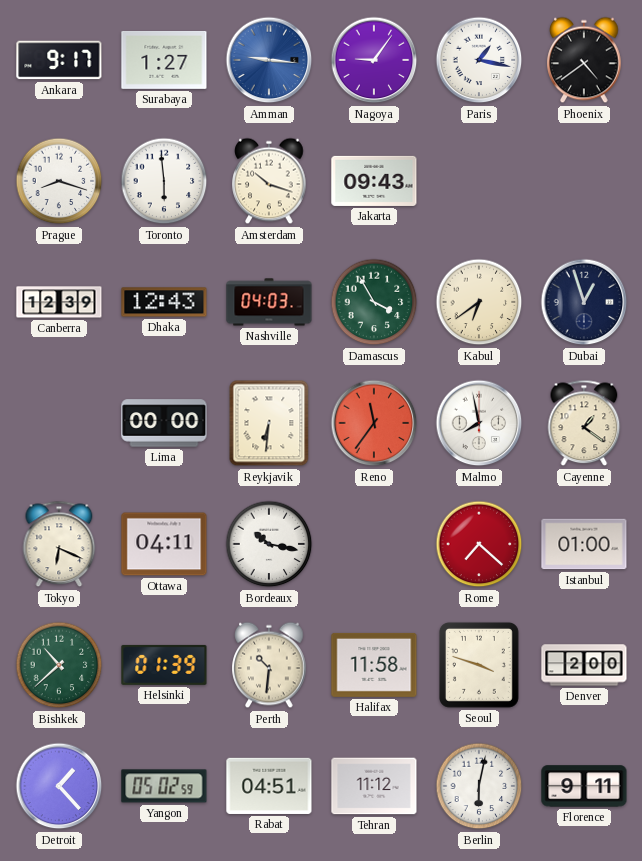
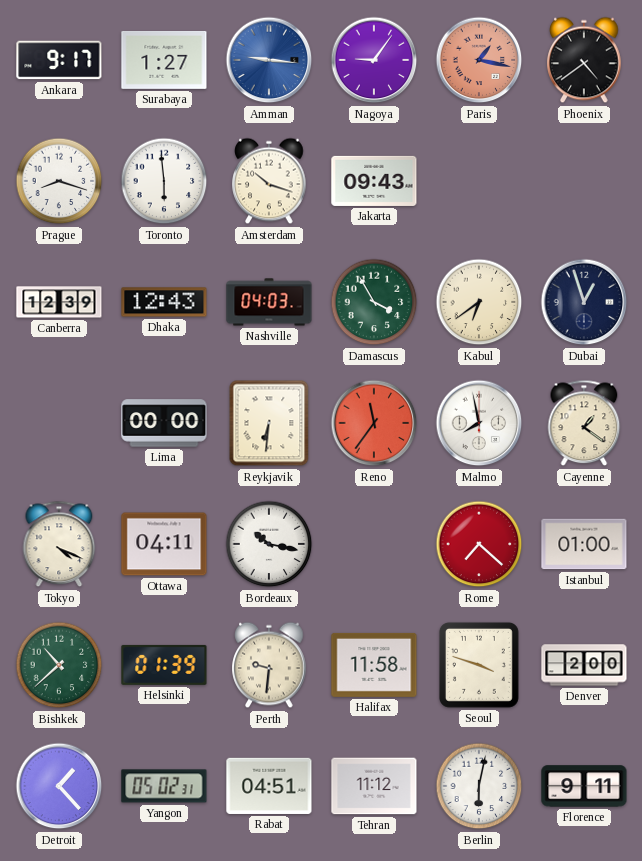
Paris dial: white -> salmon
Tokyo: 6:19 -> 4:19
Perth: 10:31 -> 9:31
Yangon: 05:02:59 -> 05:02:31
